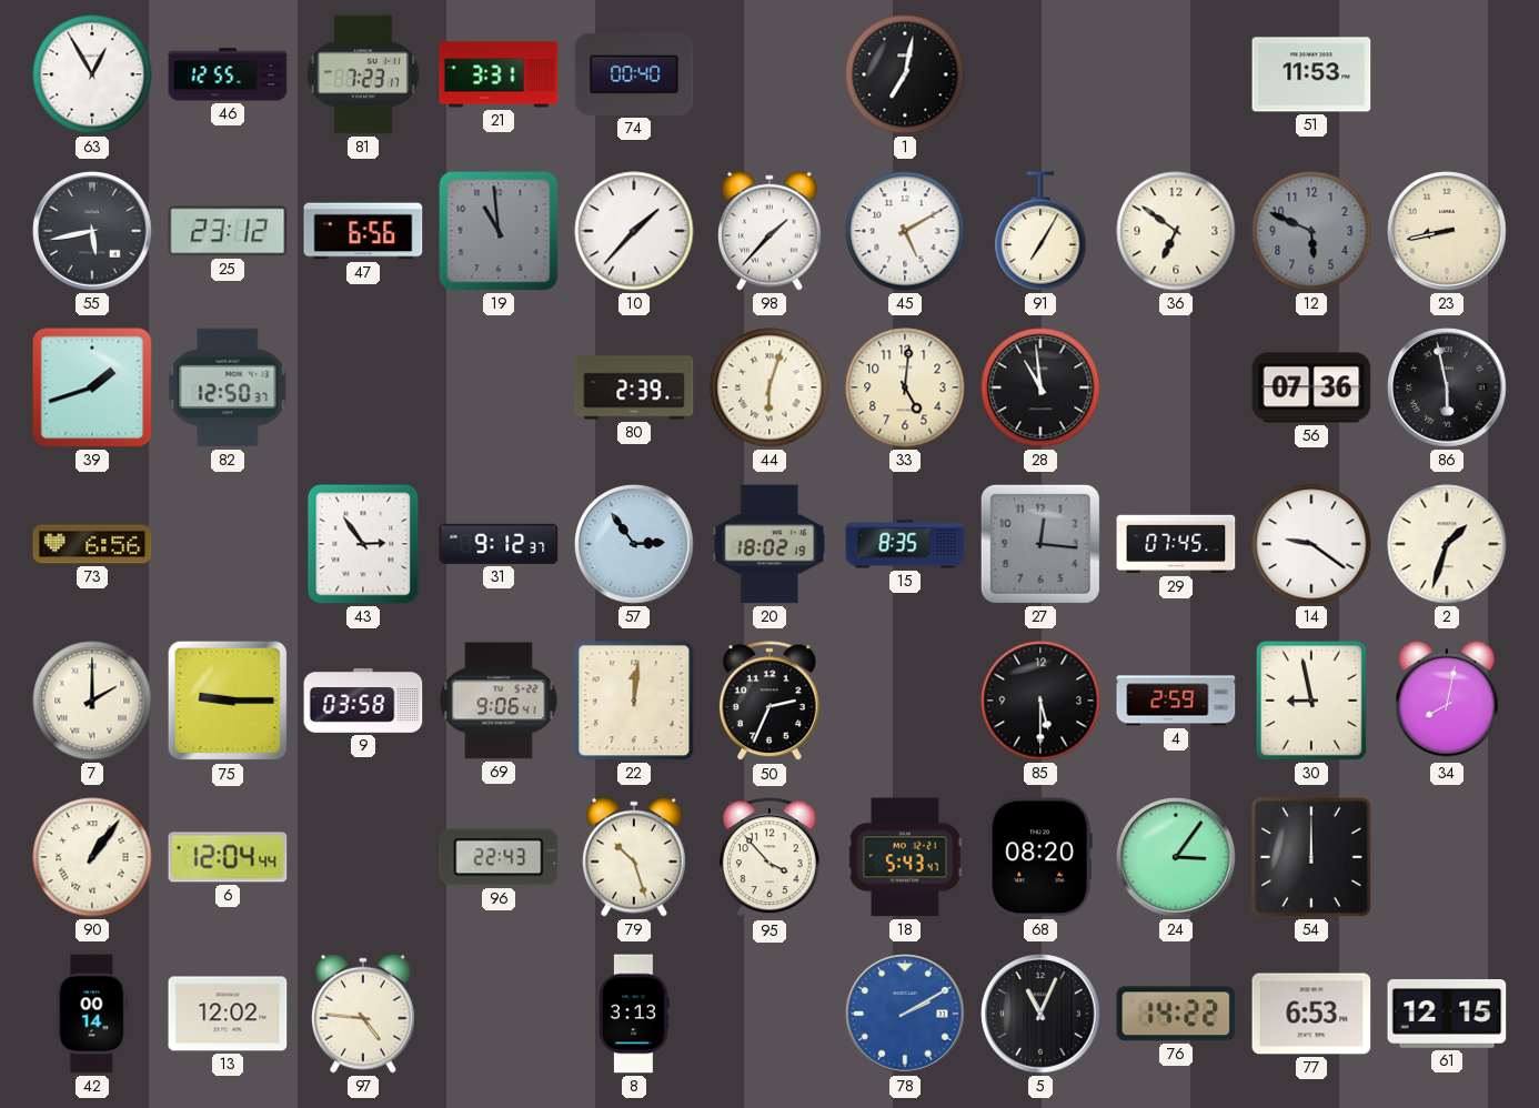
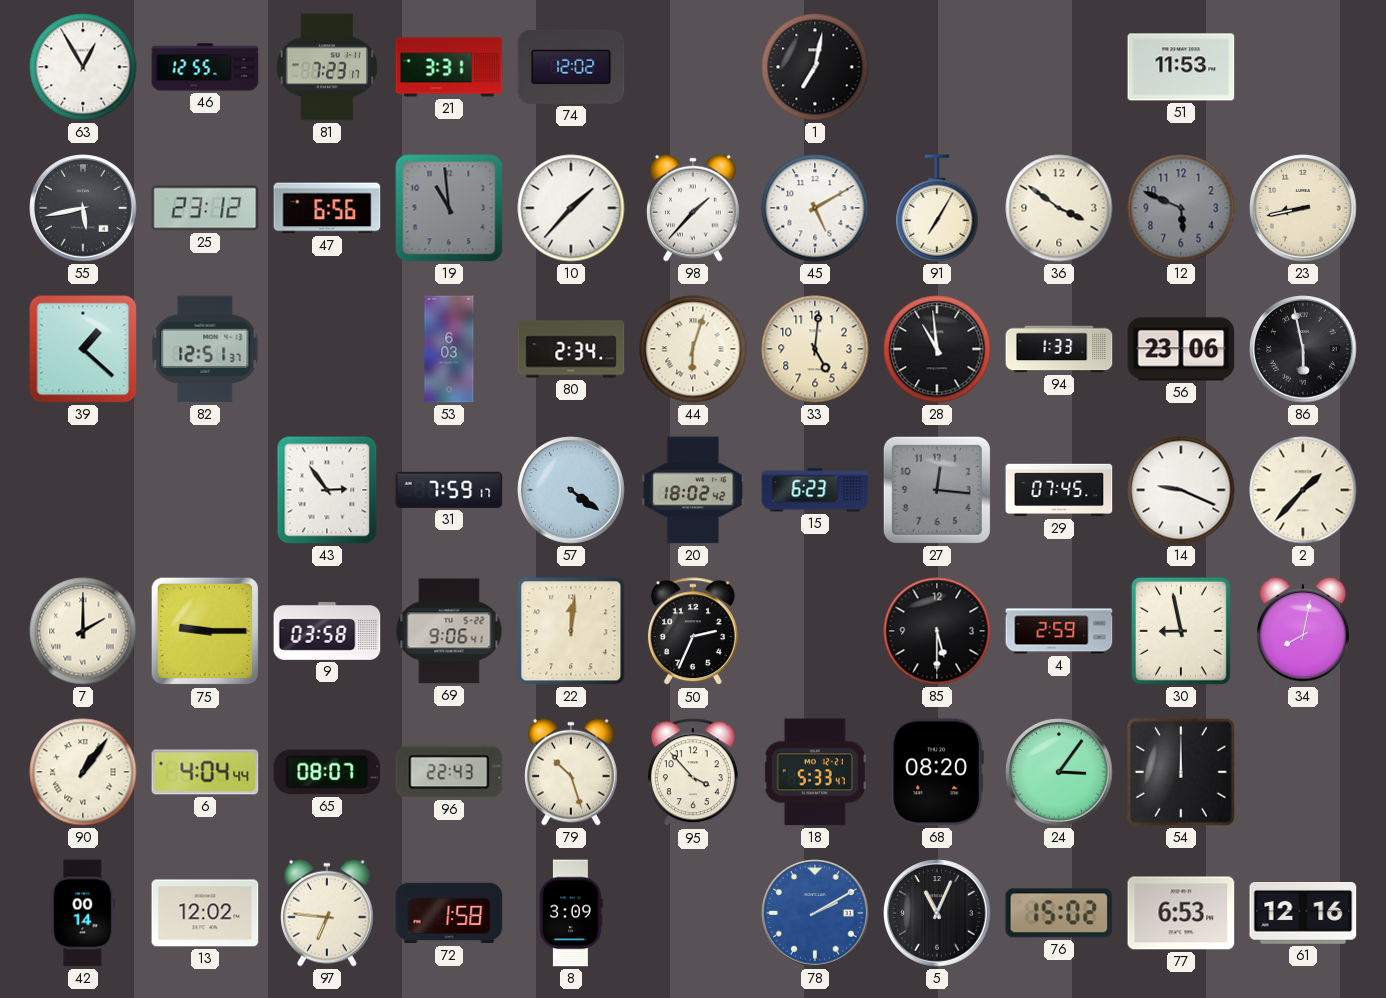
74: 00:40 -> 12:02
36: 6:51 -> 3:51
39: 1:42 -> 1:22
82: 12:50 -> 12:51
53: none -> 6:03
80: 2:39 -> 2:34
94: none -> 1:33
56: 07:36 -> 23:06
73: 6:56 -> none
31: 9:12 -> 7:59
57: 2:54 -> 4:21
20: 18:02:19 -> 18:02:42
15: 8:35 -> 6:23
14: 9:21 -> 9:19
2: 1:33 -> 1:37
6: 12:04 -> 4:04
65: none -> 08:07
18: 5:43 -> 5:33
97: 4:46 -> 6:46
72: none -> 1:58
8: 3:13 -> 3:09
76: 14:22 -> 15:02
61: 12:15 -> 12:16
